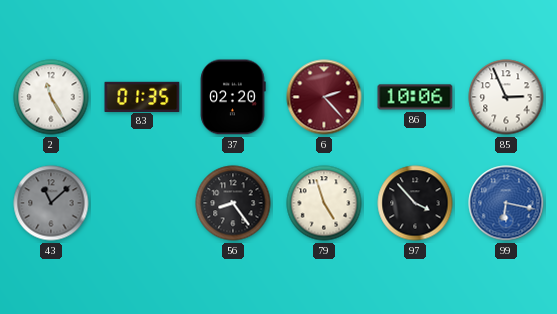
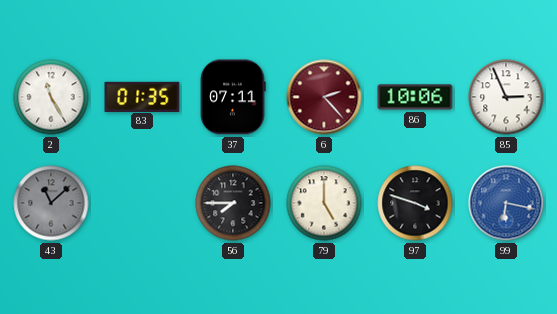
37: 02:20 -> 07:11
56: 8:24 -> 7:45
79: 4:57 -> 5:00
97: 3:53 -> 3:48
